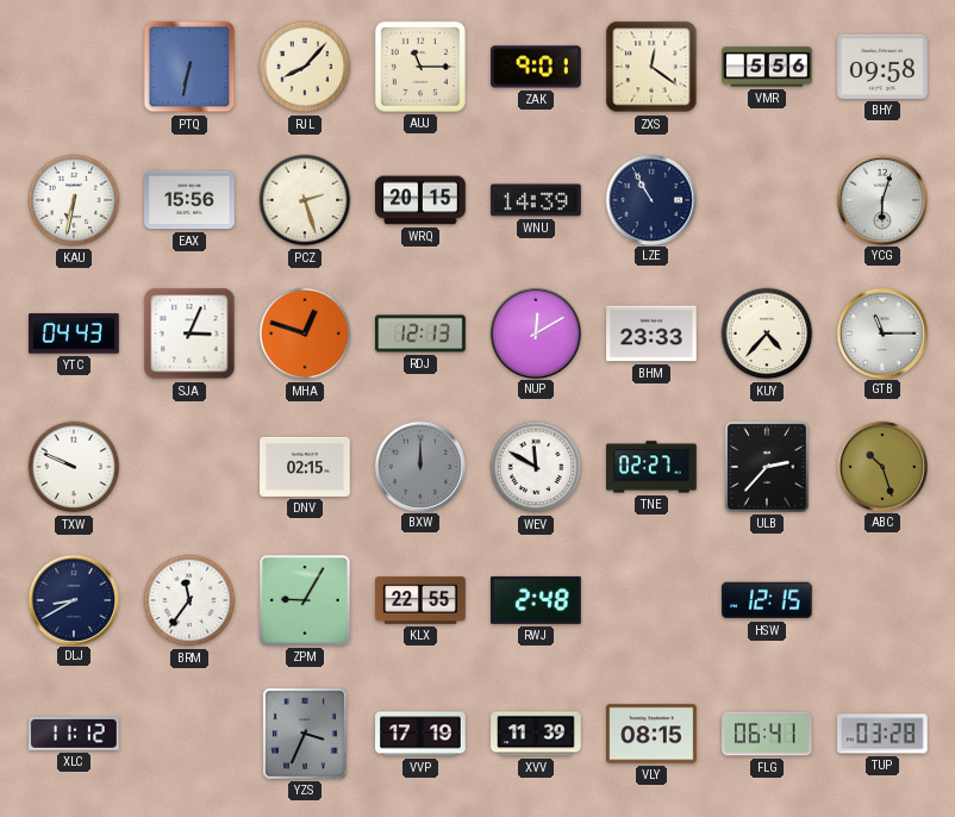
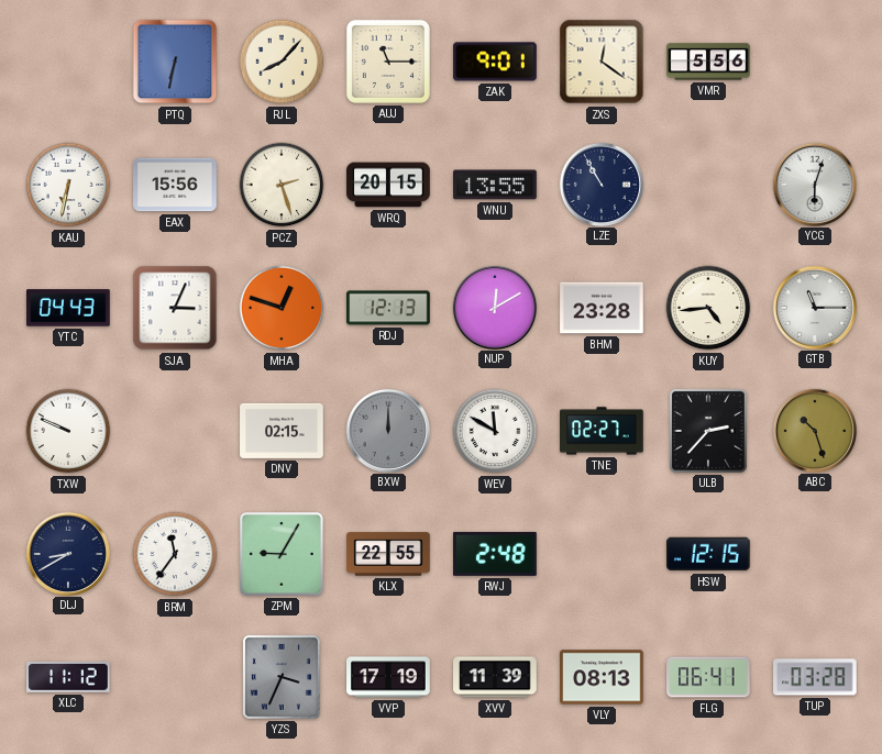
BHY: 09:58 -> none
WNU: 14:39 -> 13:55
BHM: 23:33 -> 23:28
KUY: 4:37 -> 4:44
VLY: 08:15 -> 08:13
